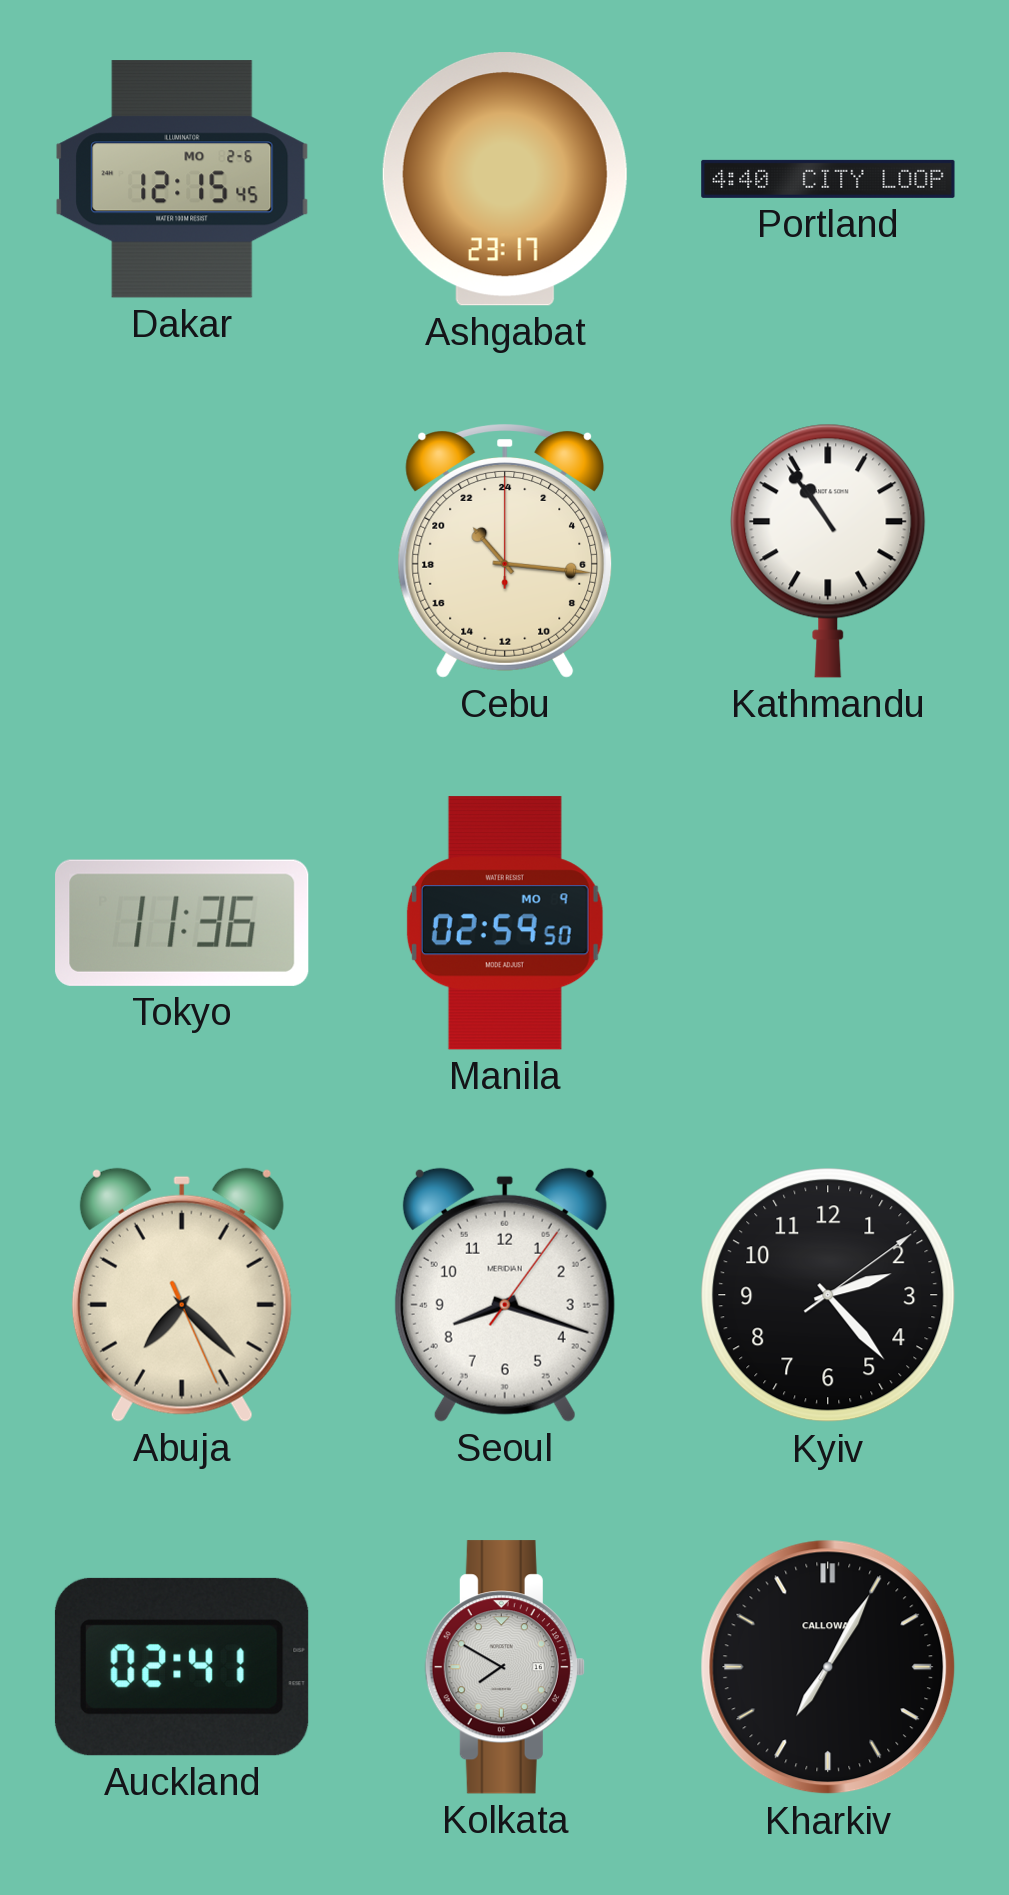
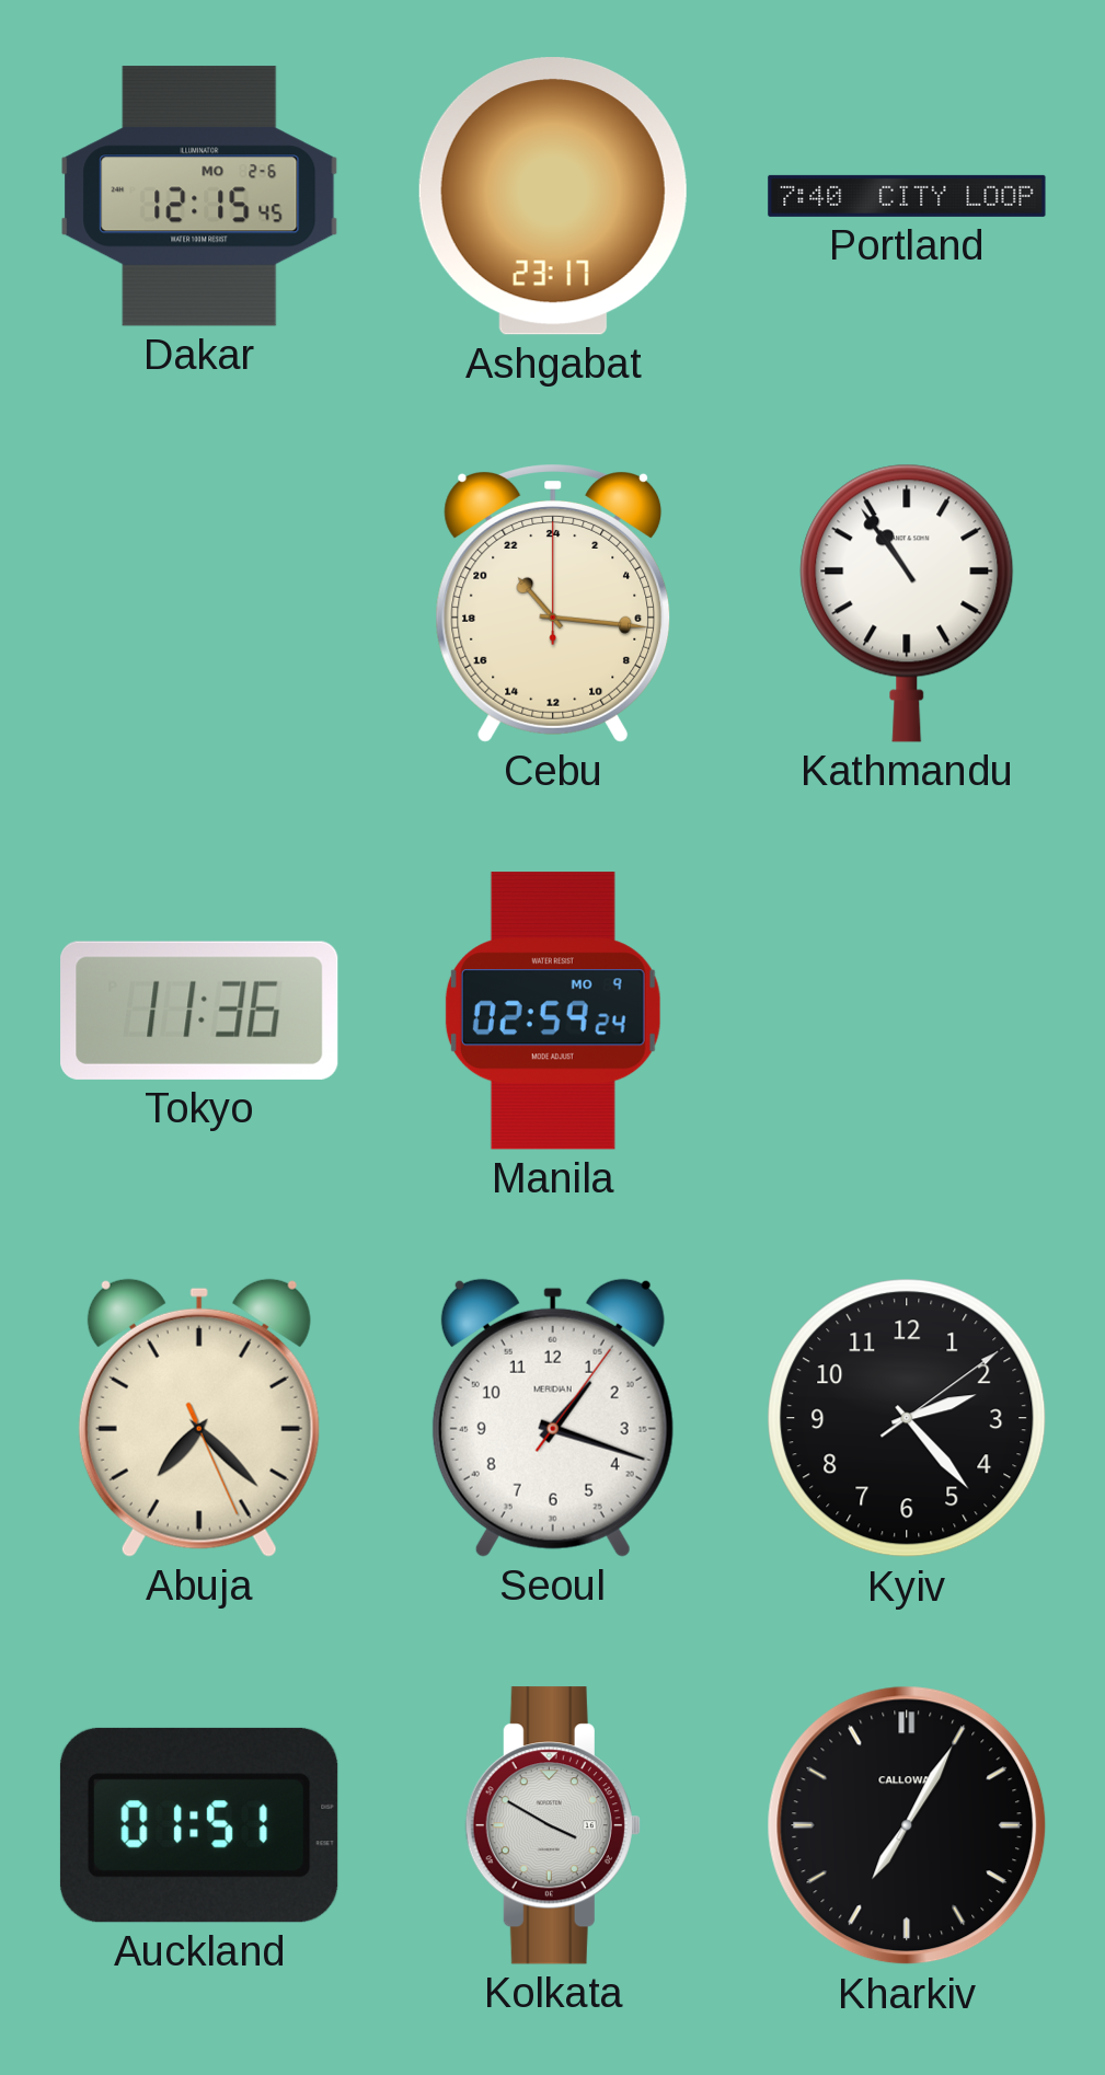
Portland: 4:40 -> 7:40
Manila: 02:59:50 -> 02:59:24
Seoul: 8:18 -> 1:18
Auckland: 02:41 -> 01:51
Kolkata: 7:50 -> 3:50
